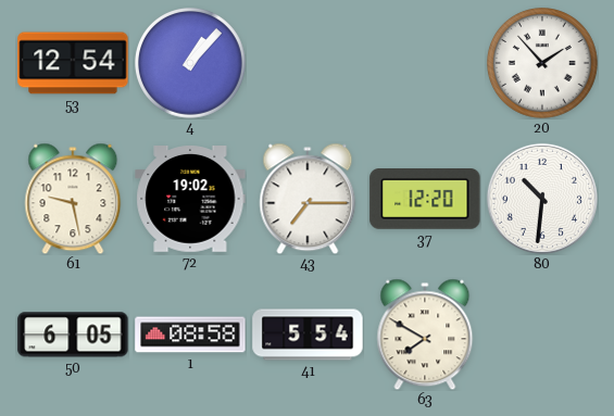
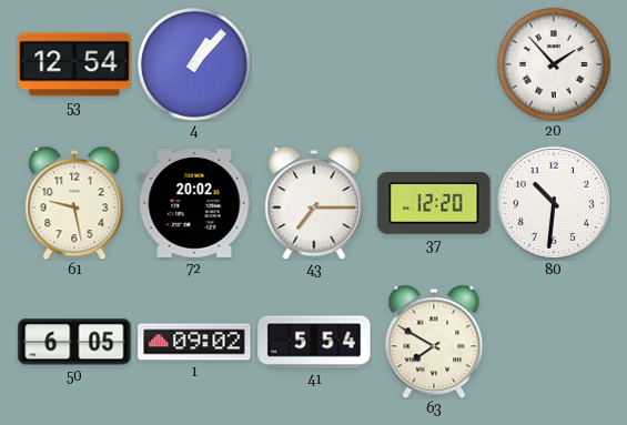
72: 19:02 -> 20:02
1: 08:58 -> 09:02
